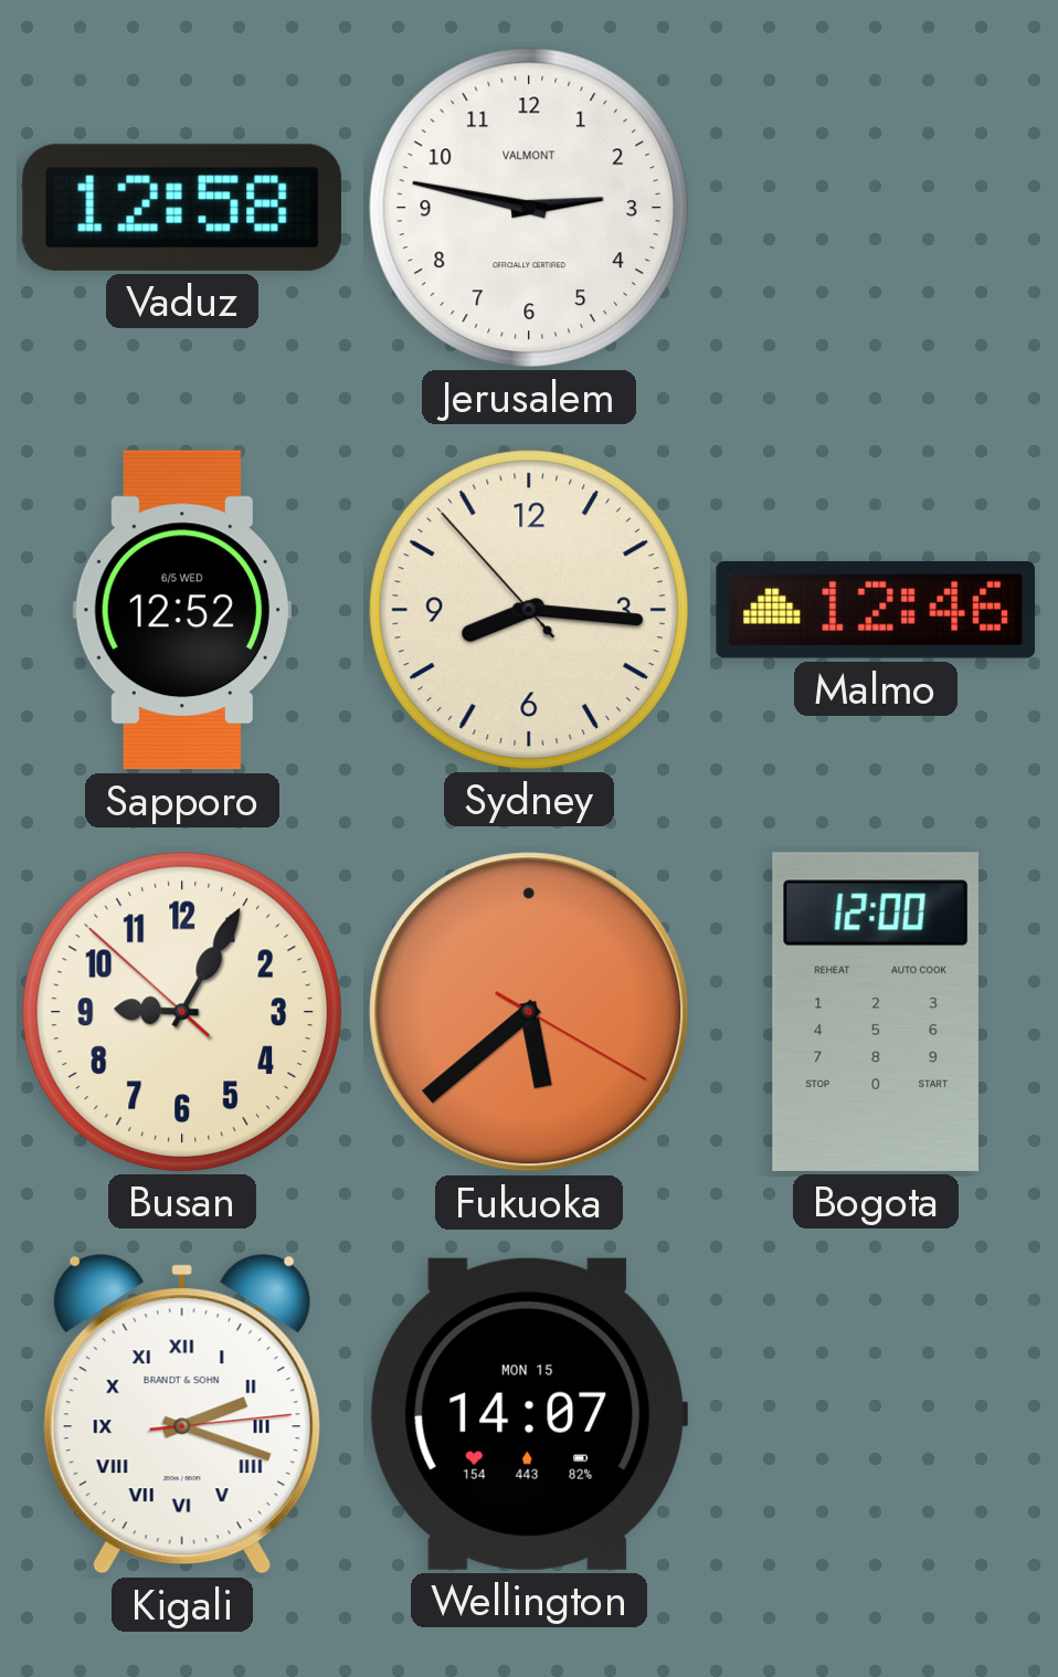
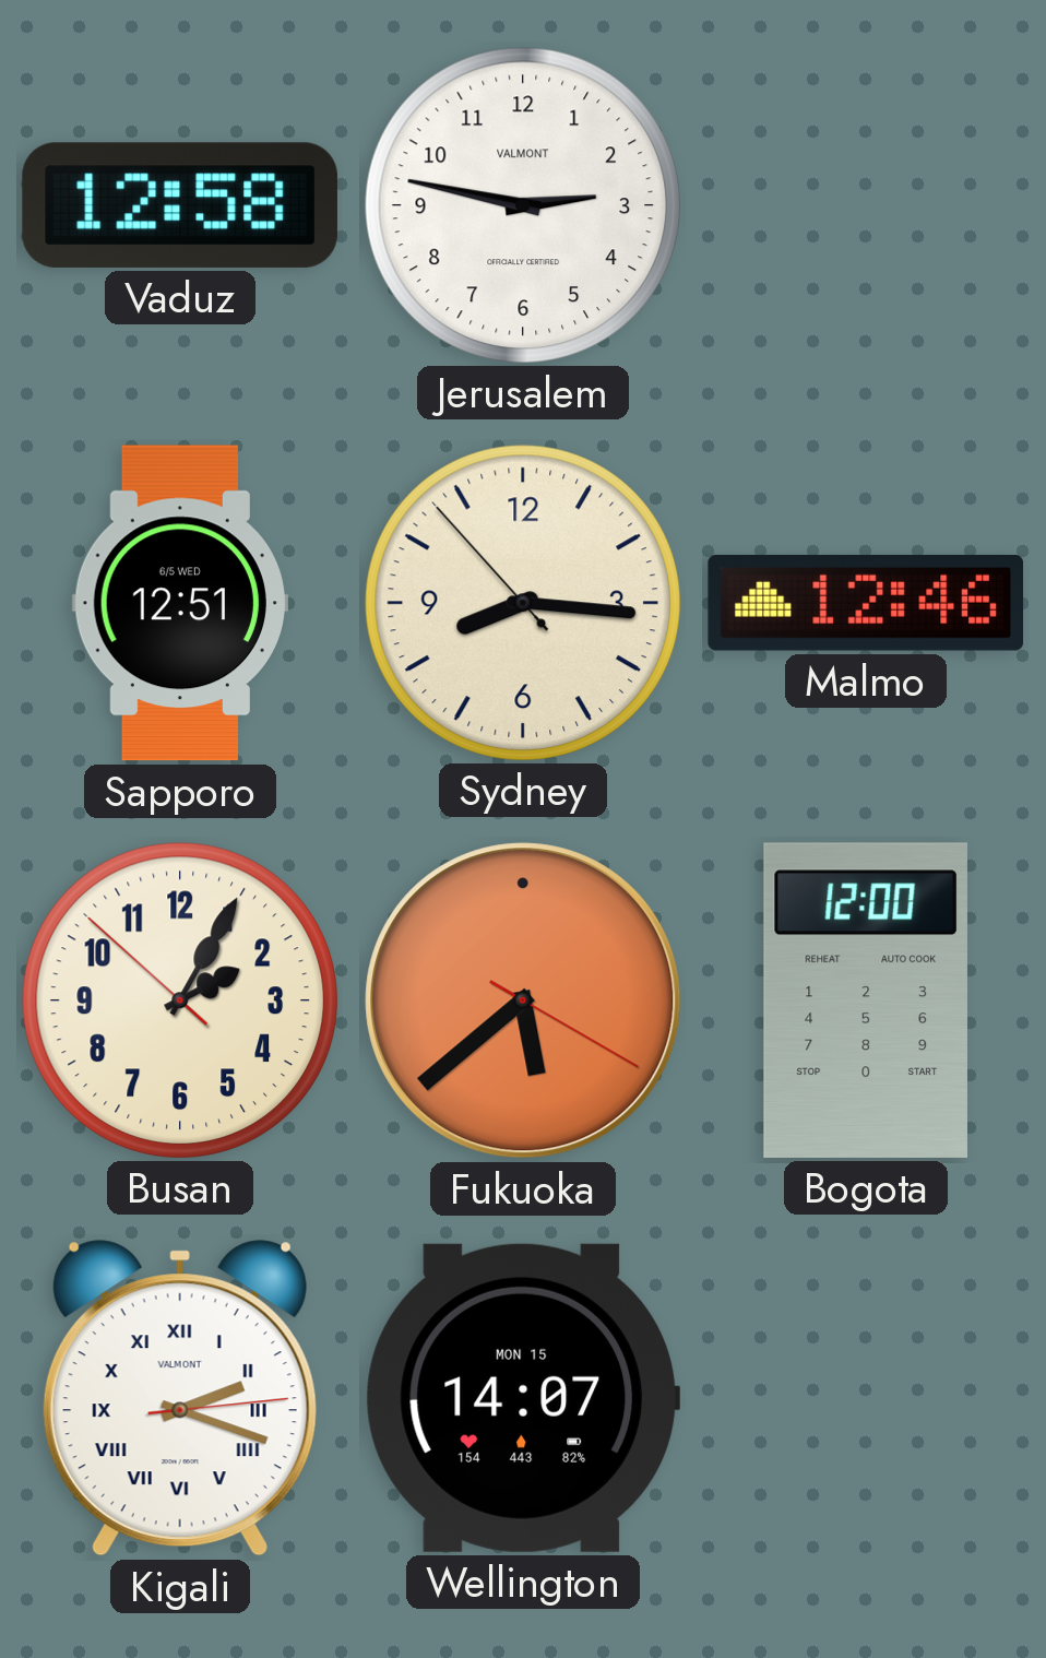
Sapporo: 12:52 -> 12:51
Busan: 9:04 -> 2:04
Kigali brand: BRANDT & SOHN -> VALMONT
